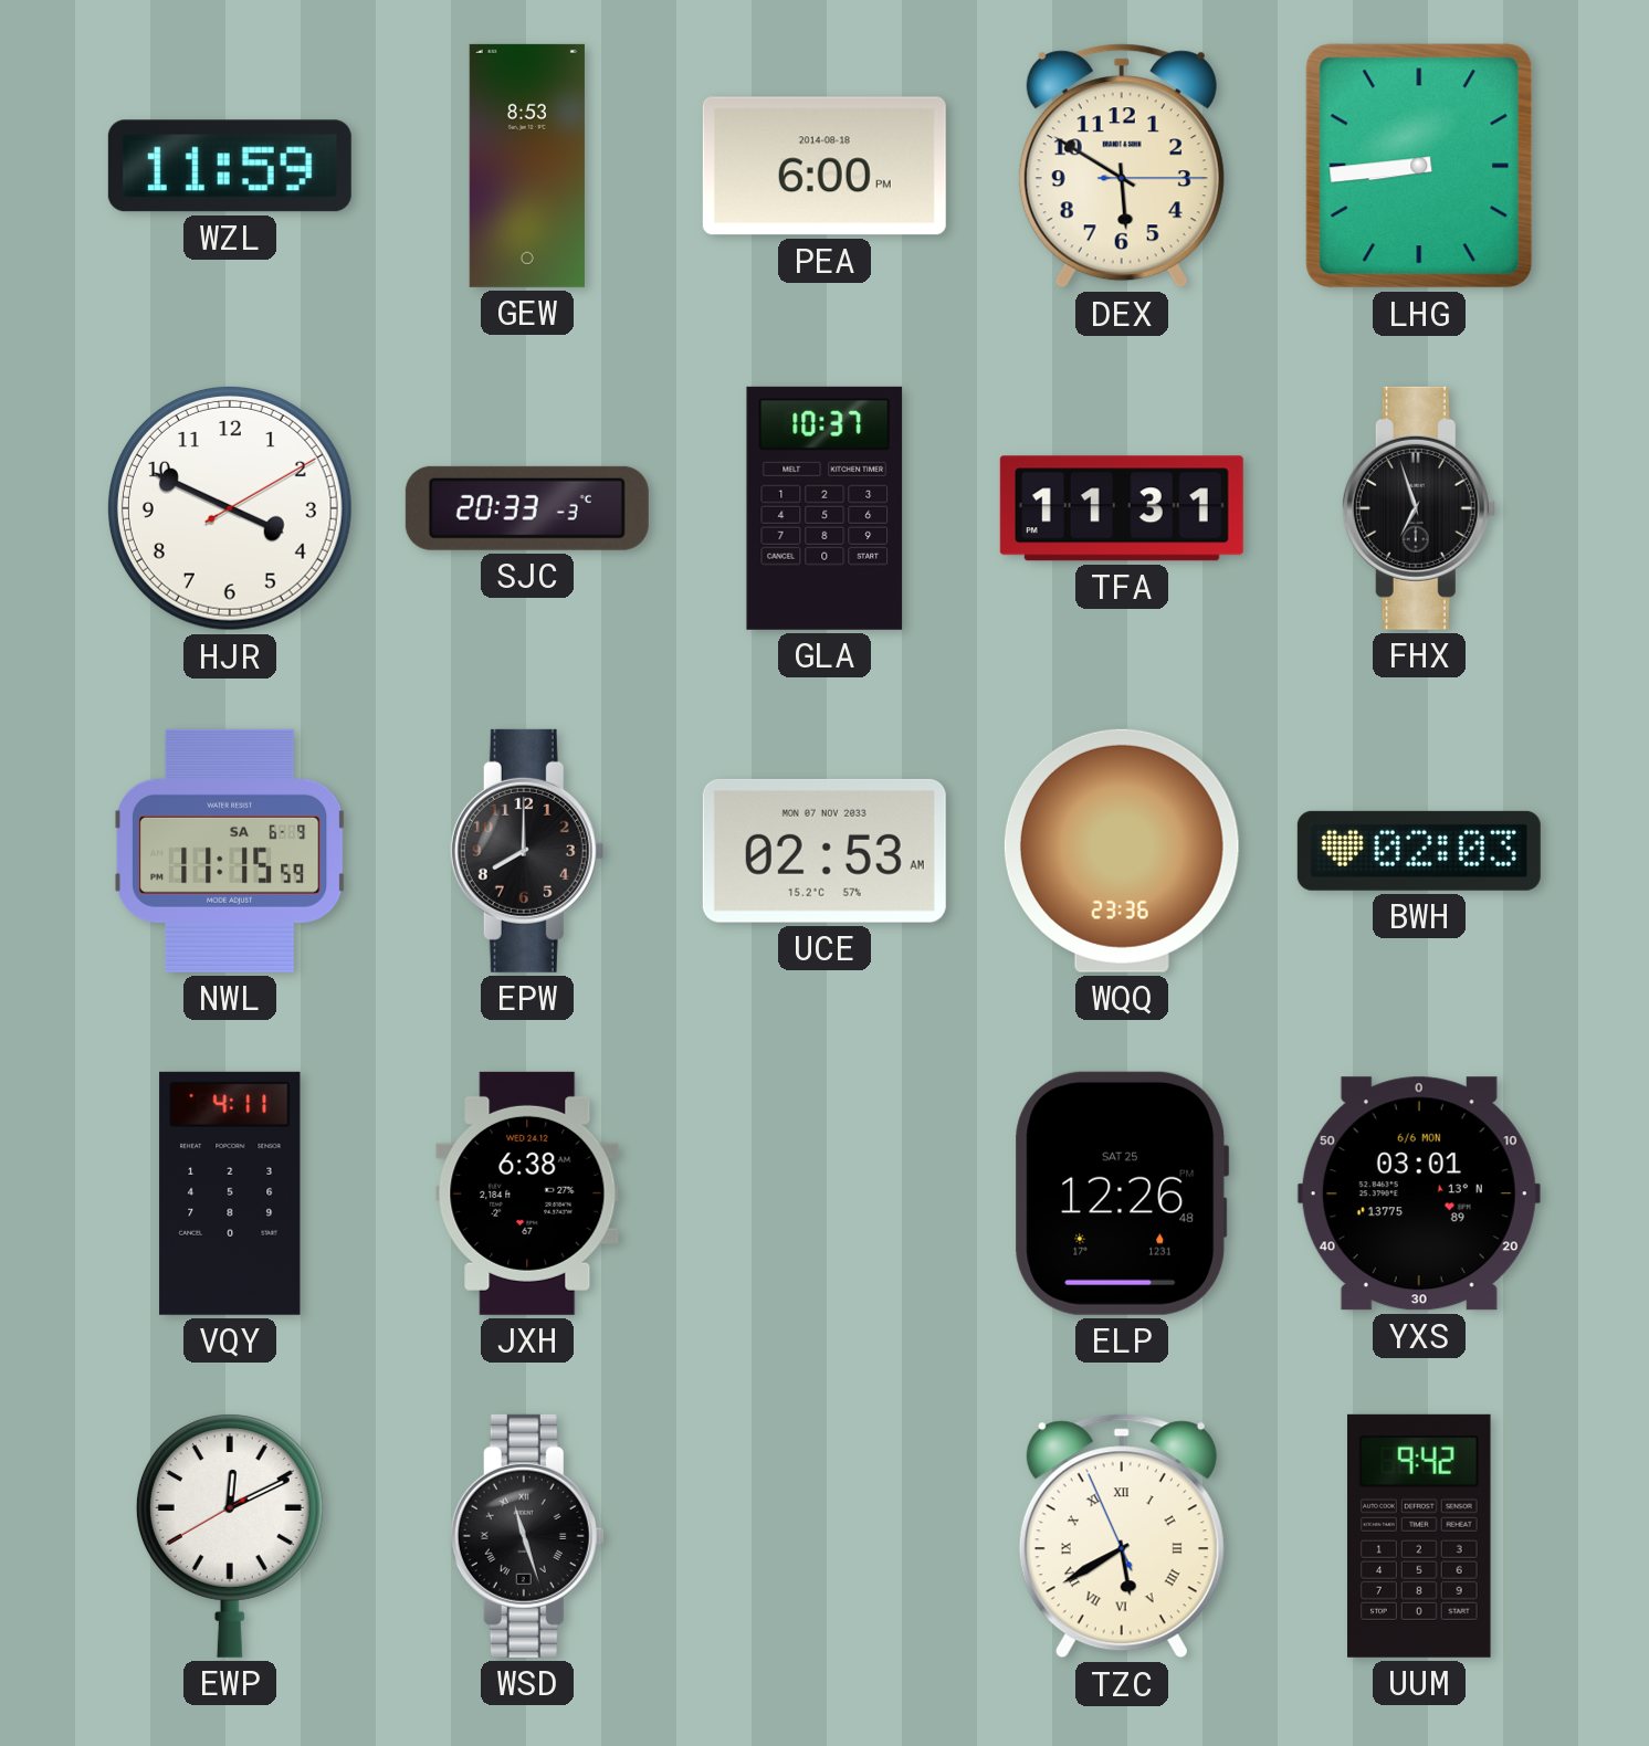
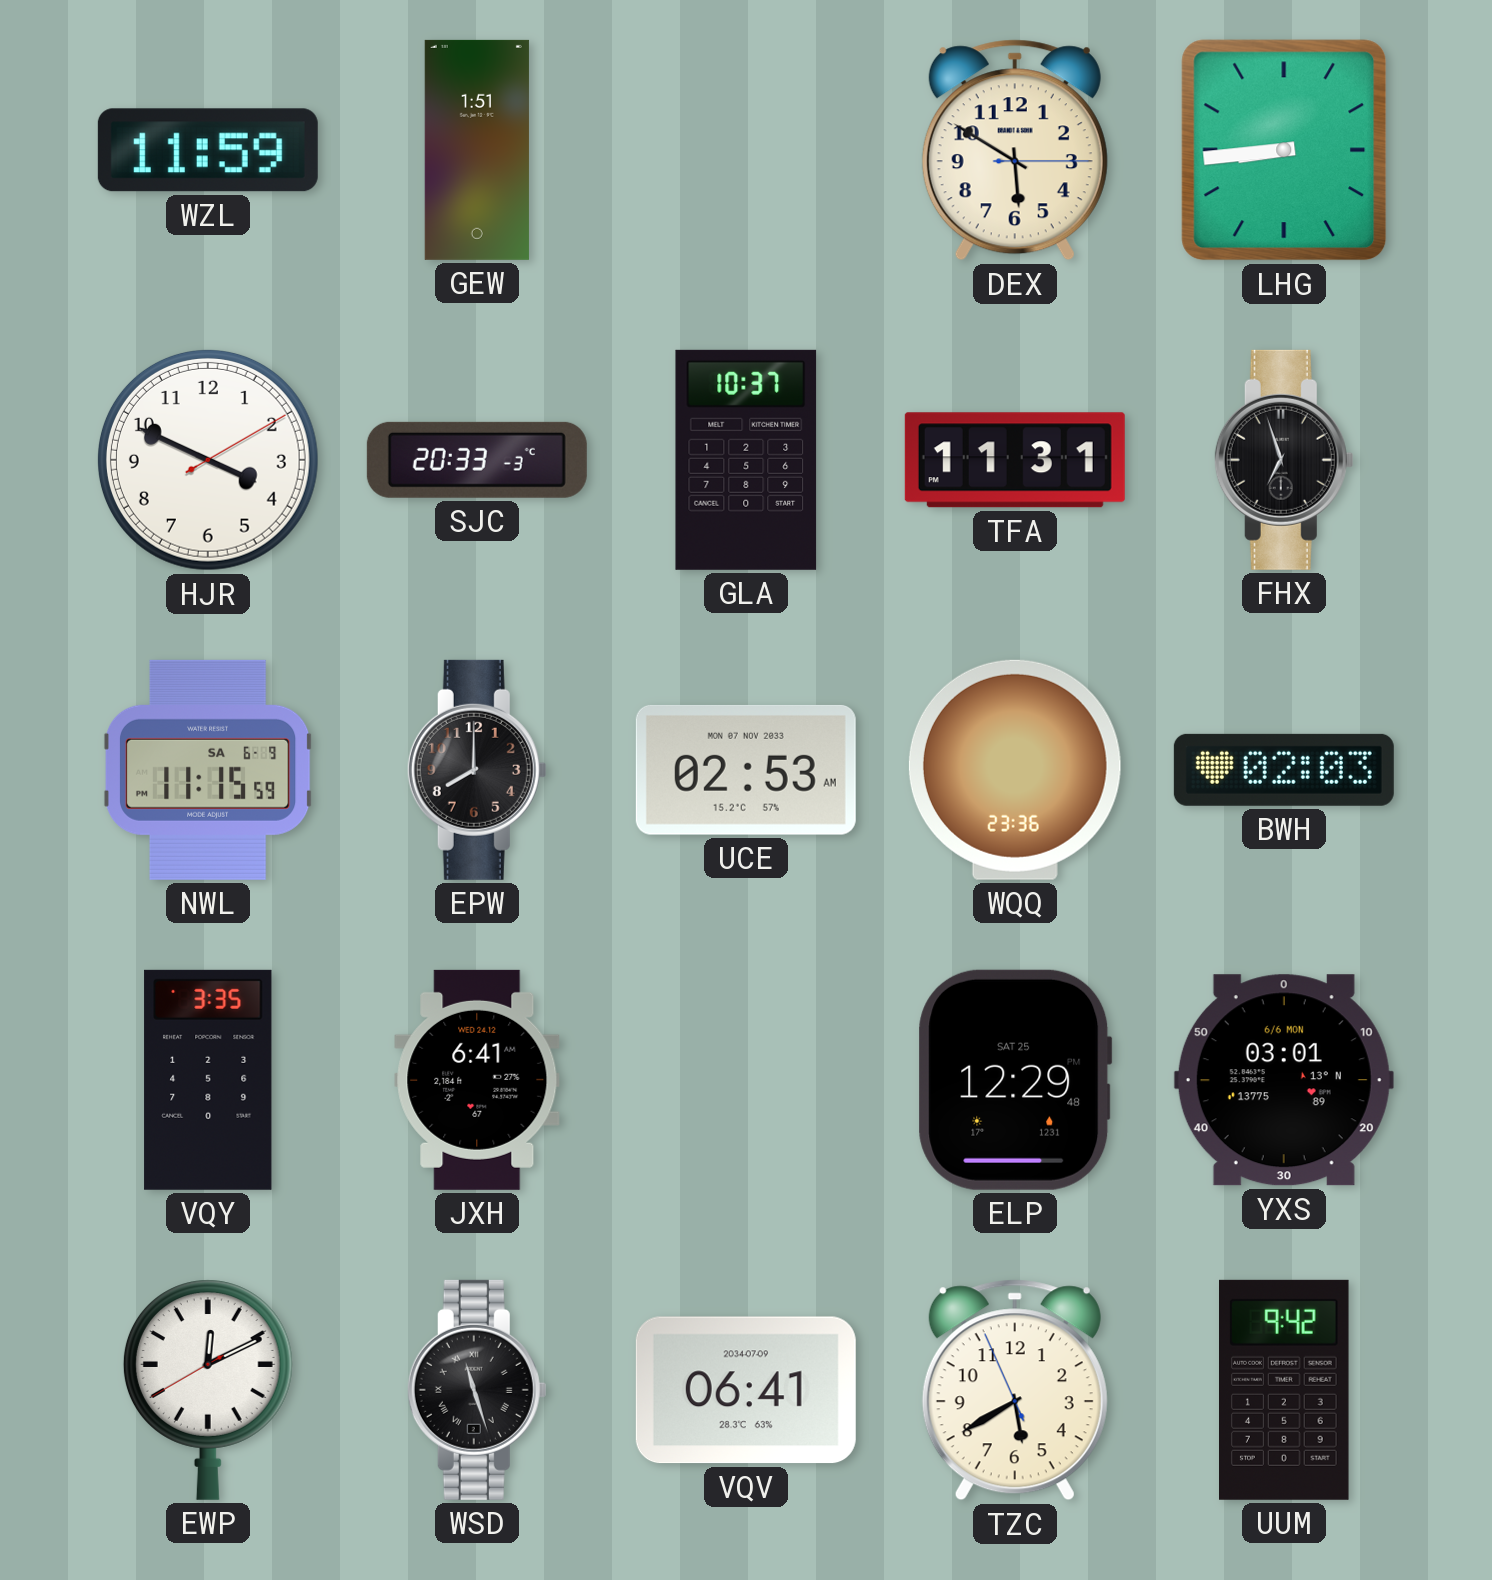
GEW: 8:53 -> 1:51
PEA: 6:00 -> none
VQY: 4:11 -> 3:35
JXH: 6:38 -> 6:41
ELP: 12:26 -> 12:29
VQV: none -> 06:41
TZC numerals: Roman -> Arabic
